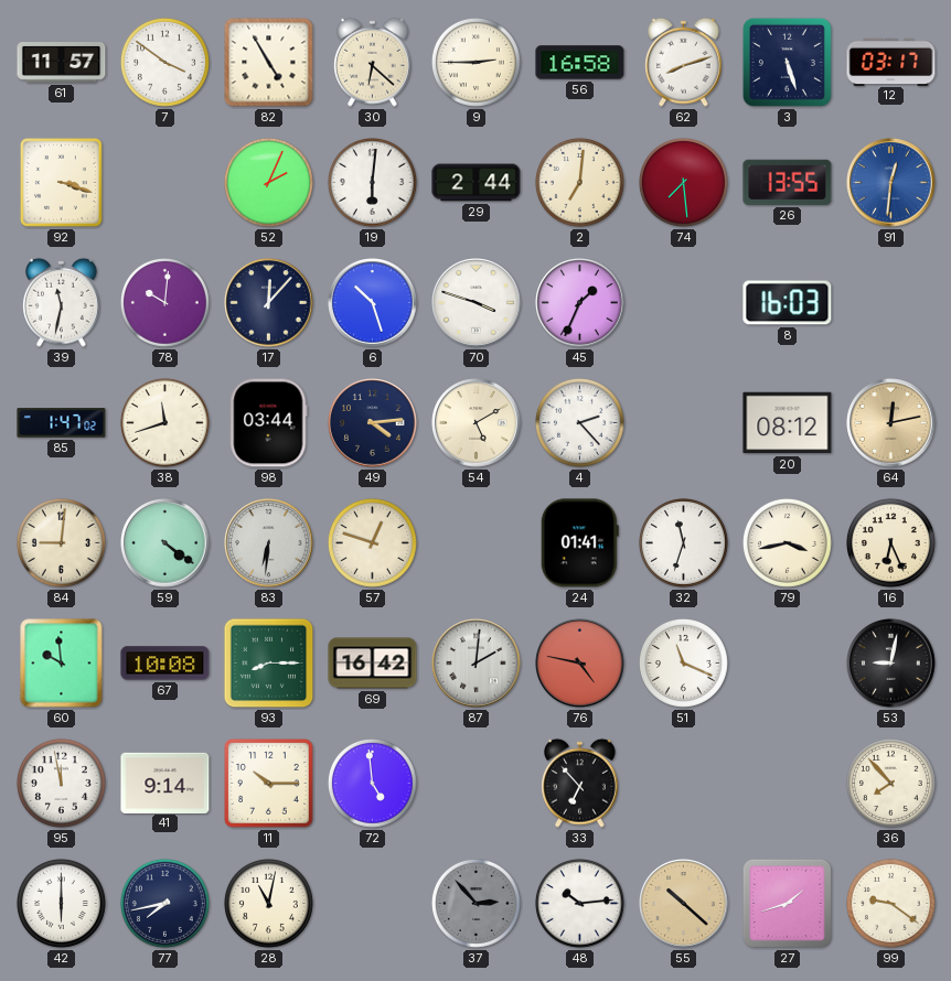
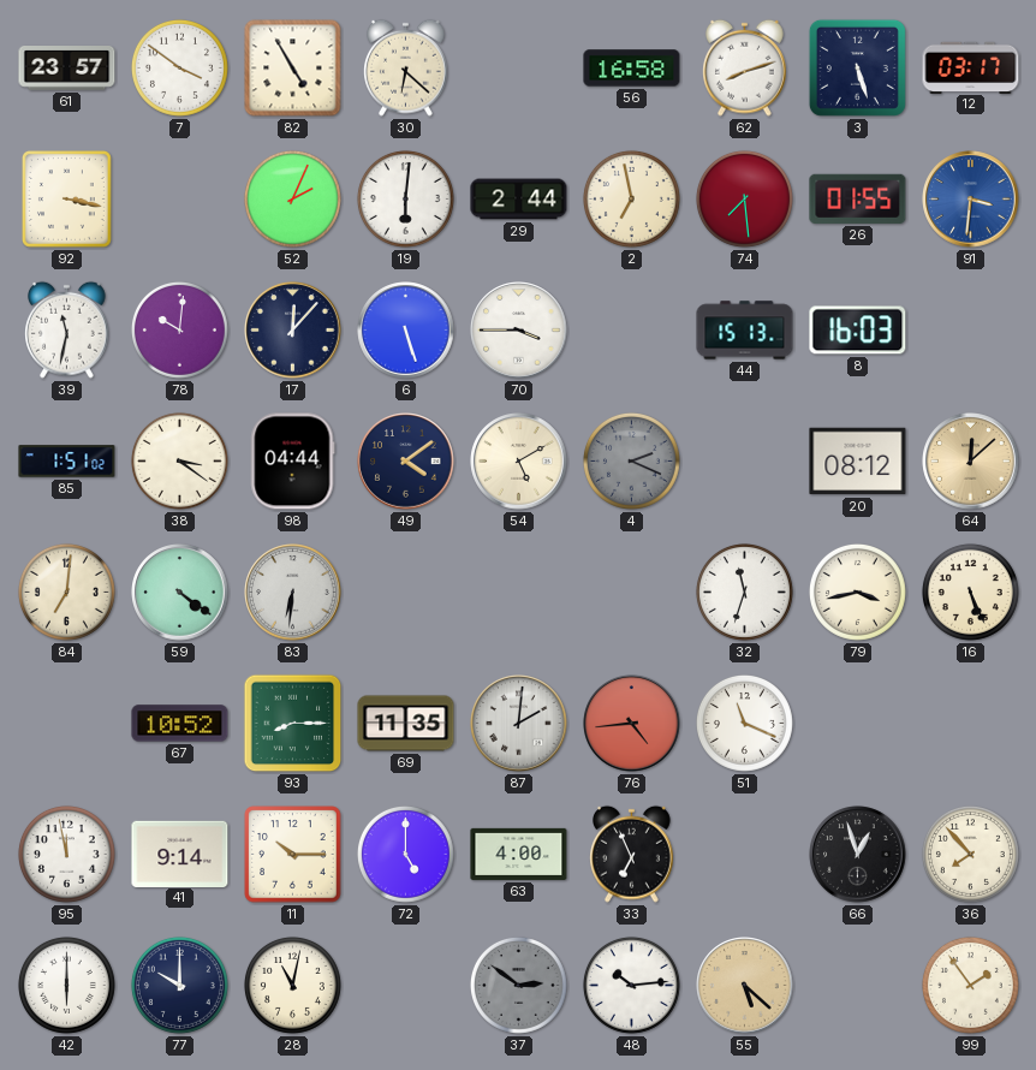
61: 11:57 -> 23:57
9: 2:45 -> none
92: 3:18 -> 3:17
2: 7:01 -> 6:58
26: 13:55 -> 01:55
91: 12:31 -> 3:31
6: 10:27 -> 5:27
70: 3:48 -> 3:45
45: 1:34 -> none
44: none -> 15:13
85: 1:47 -> 1:51
38: 11:42 -> 3:21
98: 03:44 -> 04:44
49: 4:14 -> 4:09
4: 2:23 -> 2:19
4 dial: white -> grey
64: 12:13 -> 12:08
84: 9:01 -> 7:01
57: 12:48 -> none
24: 01:41 -> none
16: 6:26 -> 5:26
60: 9:59 -> none
67: 10:08 -> 10:52
69: 16:42 -> 11:35
76: 4:47 -> 4:44
53: 9:02 -> none
72: 4:59 -> 5:00
63: none -> 4:00
33: 6:53 -> 6:56
66: none -> 12:57
77: 7:43 -> 10:00
37: 2:53 -> 2:51
55: 10:22 -> 5:22
27: 1:42 -> none
99: 9:21 -> 1:54
